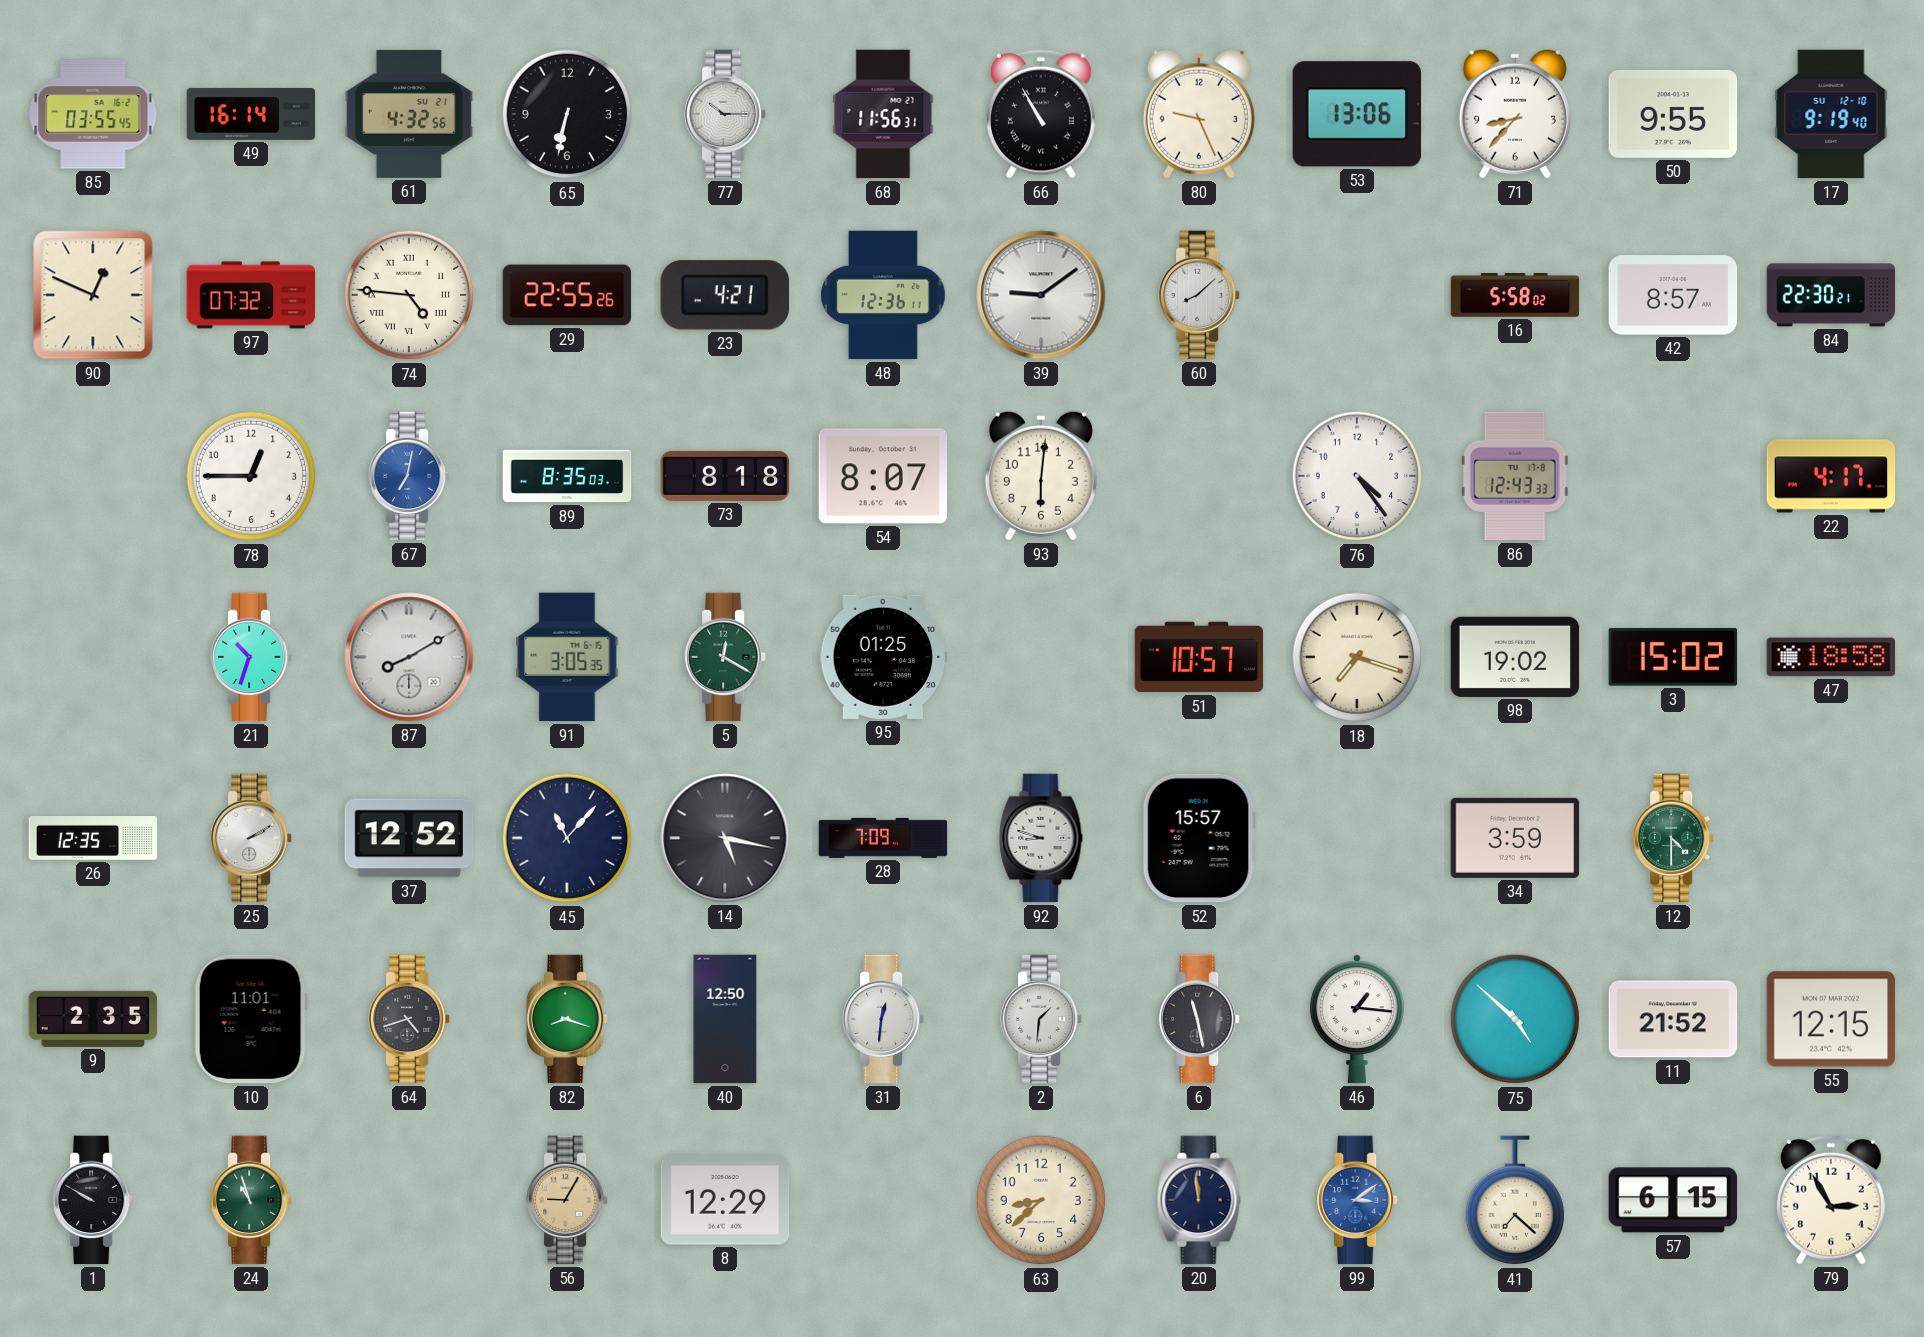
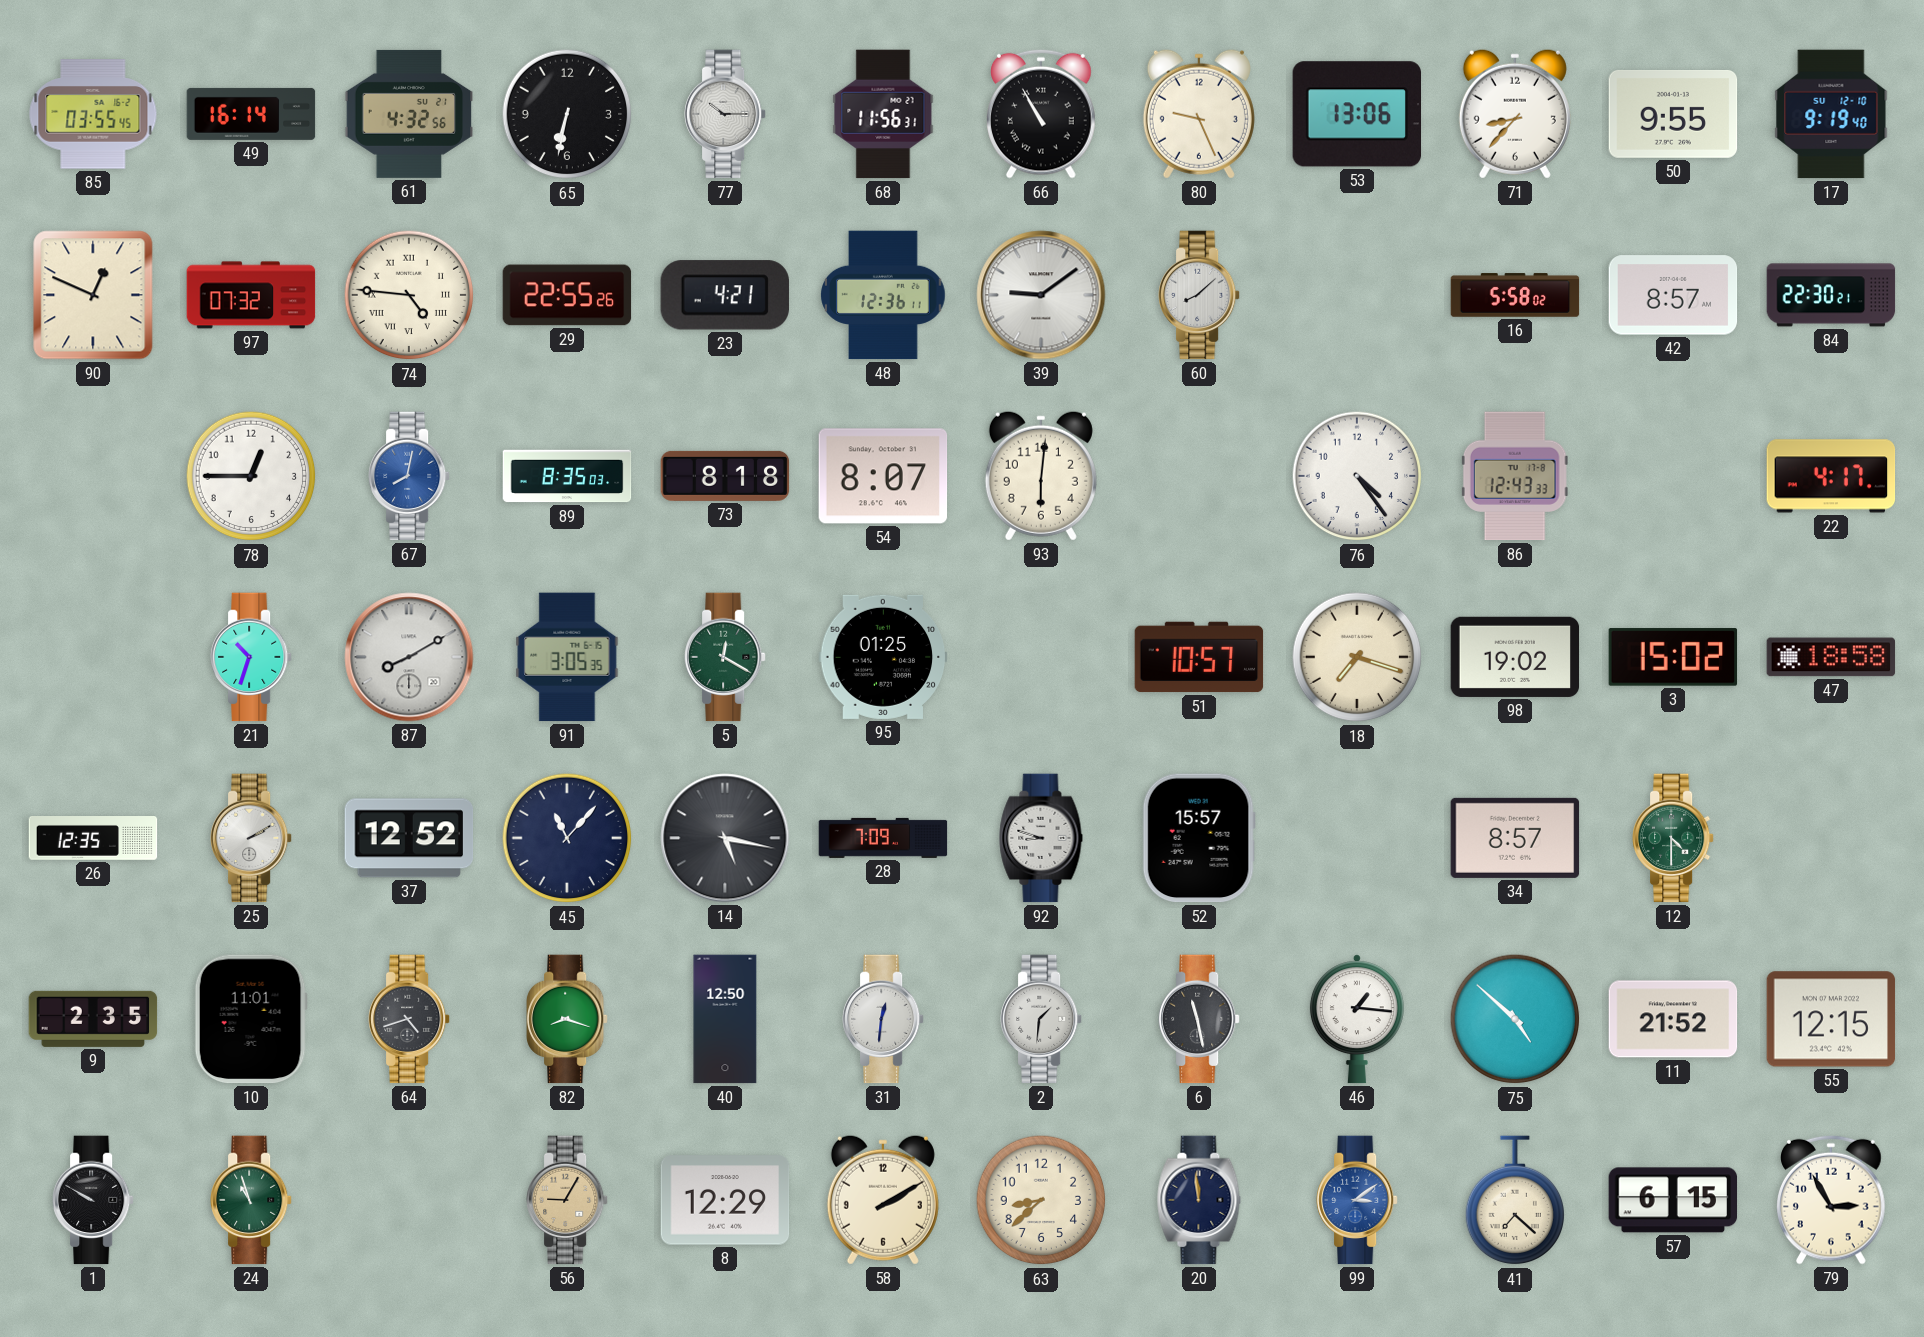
67: 7:02 -> 8:02
34: 3:59 -> 8:57
58: none -> 2:10
